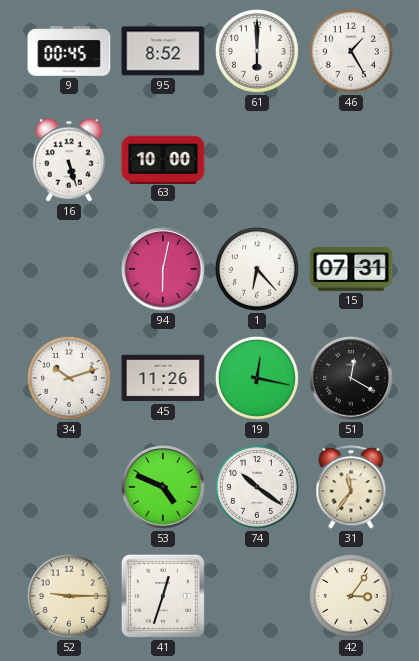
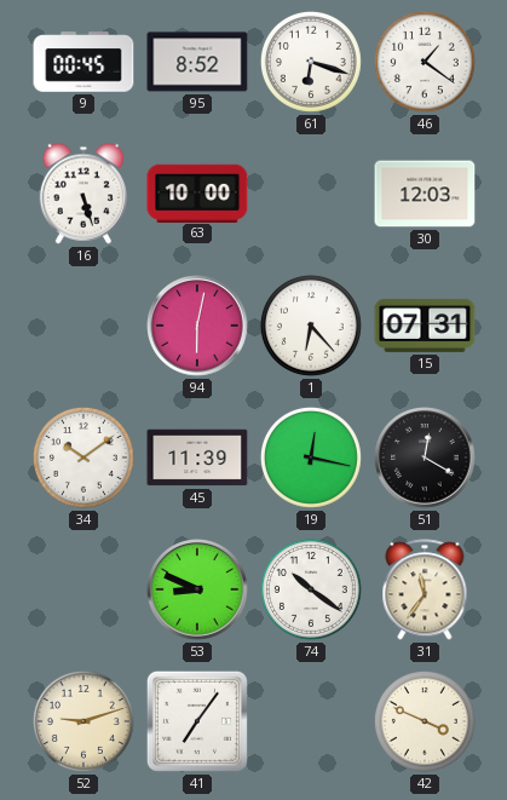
61: 6:00 -> 6:18
46: 1:25 -> 1:21
30: none -> 12:03
34: 10:12 -> 10:09
45: 11:26 -> 11:39
53: 4:49 -> 8:49
52: 9:15 -> 9:12
41: 12:33 -> 7:06
42: 3:06 -> 3:49
